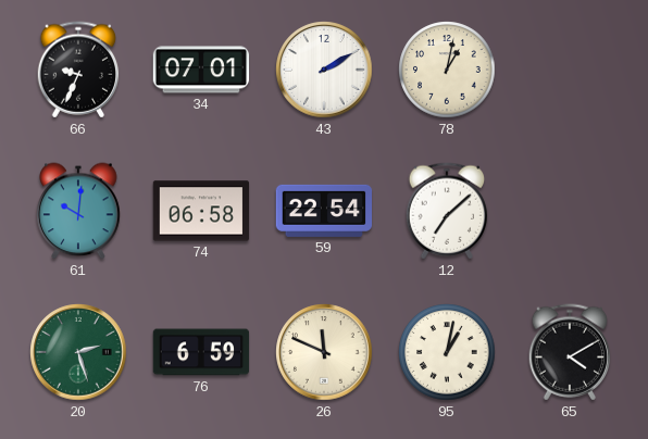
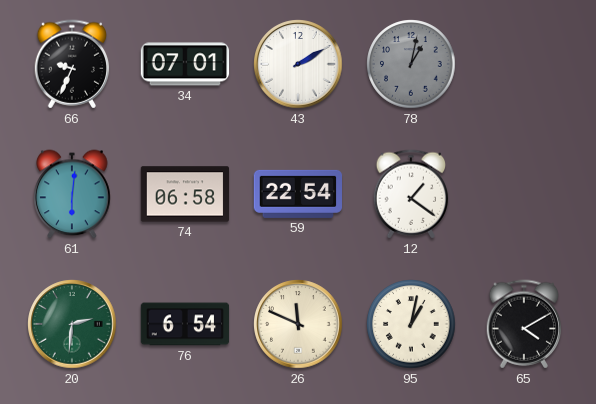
78 dial: cream -> grey
61: 10:01 -> 6:01
12: 7:08 -> 1:21
20: 2:27 -> 2:31
76: 6:59 -> 6:54
